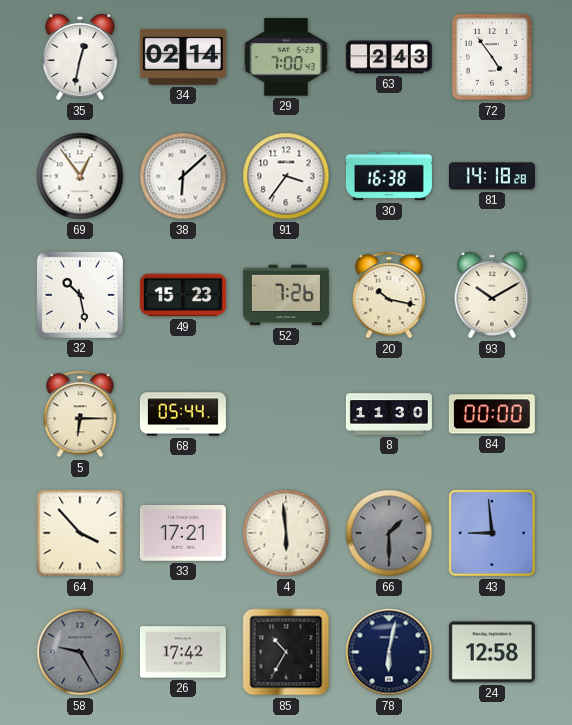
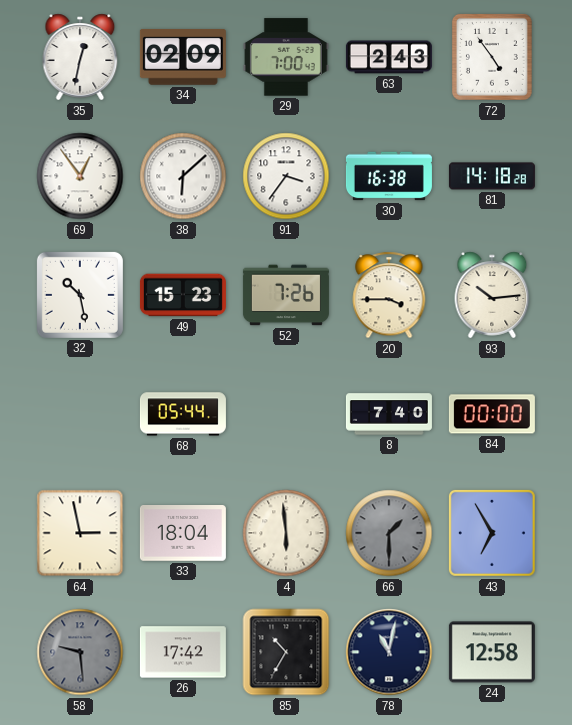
34: 02:14 -> 02:09
20: 10:17 -> 3:45
93: 10:10 -> 10:14
5: 6:15 -> none
8: 11:30 -> 7:40
64: 3:53 -> 2:58
33: 17:21 -> 18:04
43: 8:59 -> 6:55
58: 9:25 -> 9:29
78: 6:02 -> 11:02
